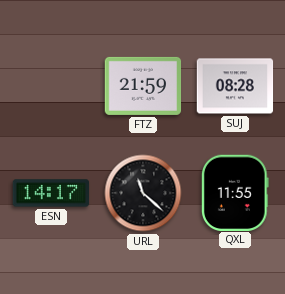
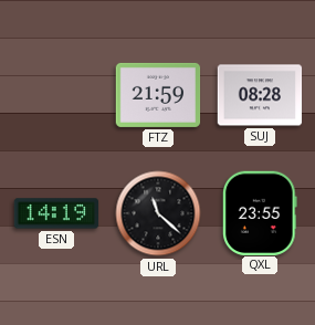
ESN: 14:17 -> 14:19
QXL: 11:55 -> 23:55
